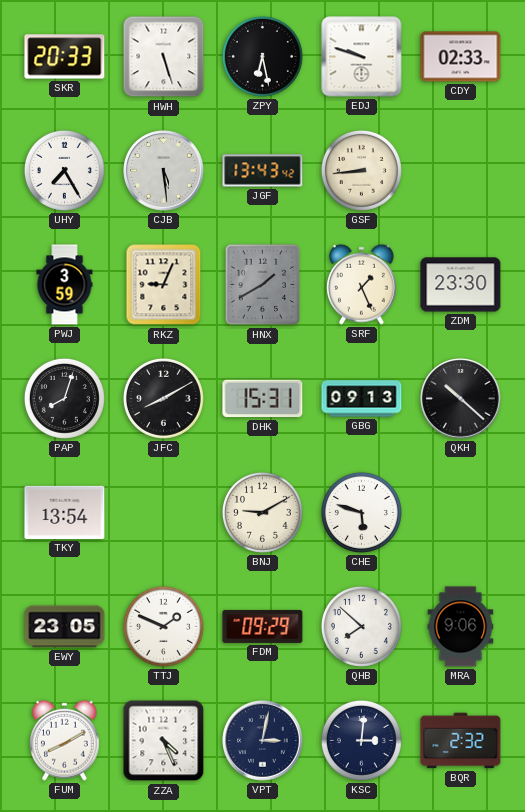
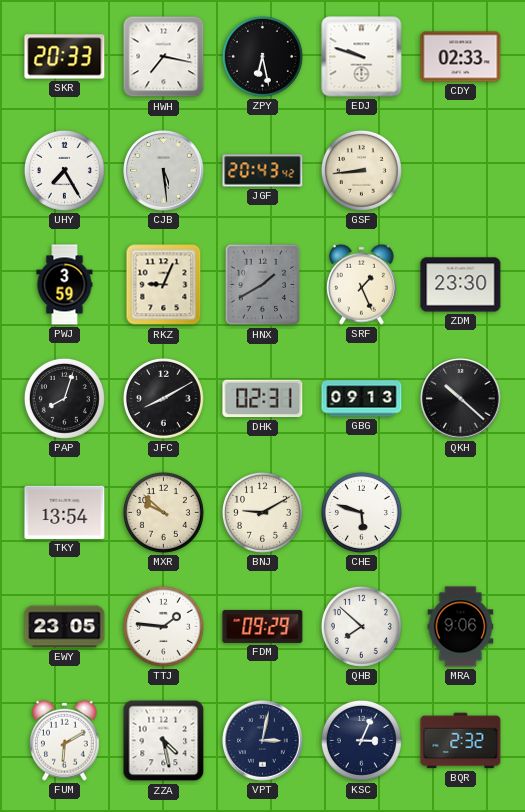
HWH: 5:27 -> 7:17
JGF: 13:43 -> 20:43
DHK: 15:31 -> 02:31
MXR: none -> 9:52
TTJ: 1:49 -> 1:46
FUM: 8:10 -> 6:10
ZZA: 4:26 -> 4:28
KSC: 3:01 -> 3:04
